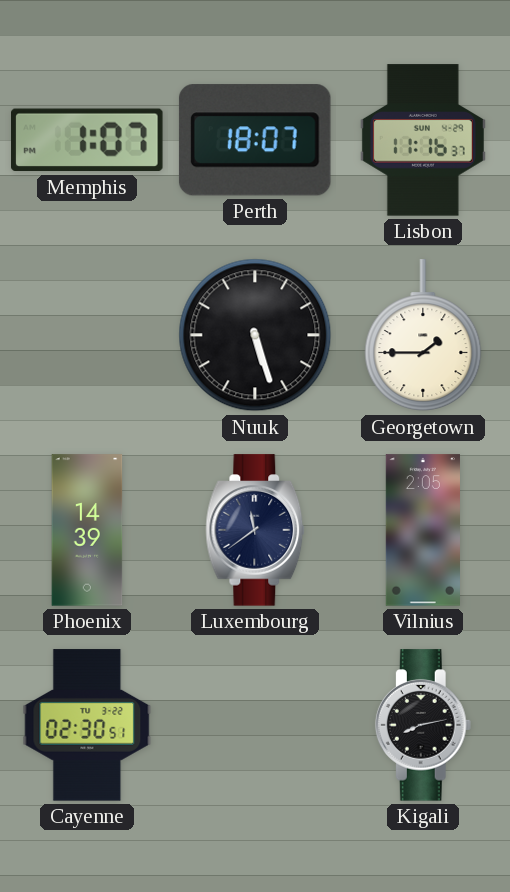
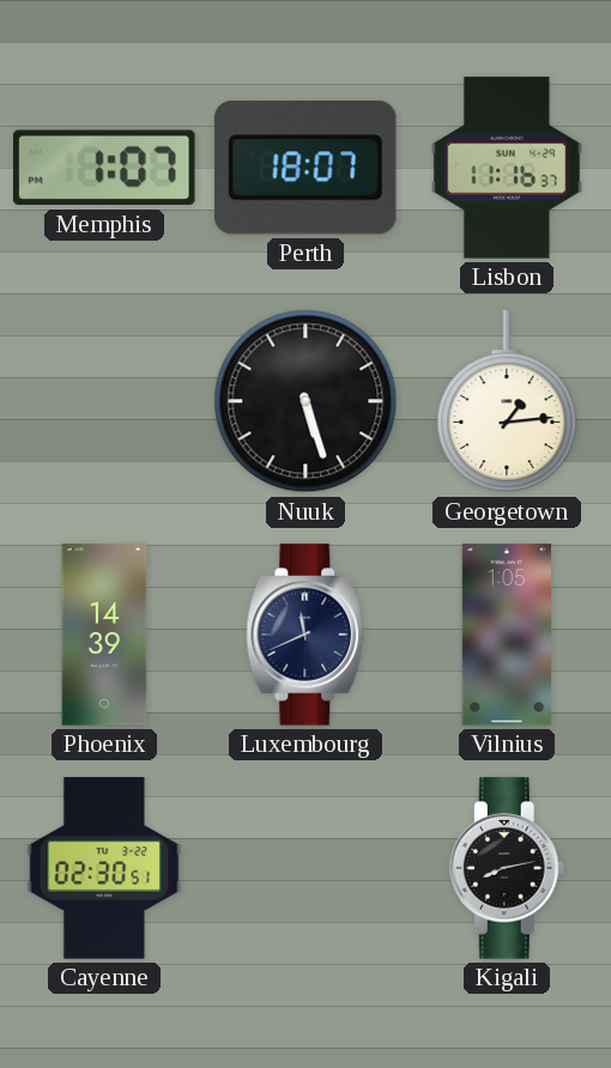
Georgetown: 1:45 -> 1:14
Luxembourg: 11:39 -> 11:41
Vilnius: 2:05 -> 1:05
